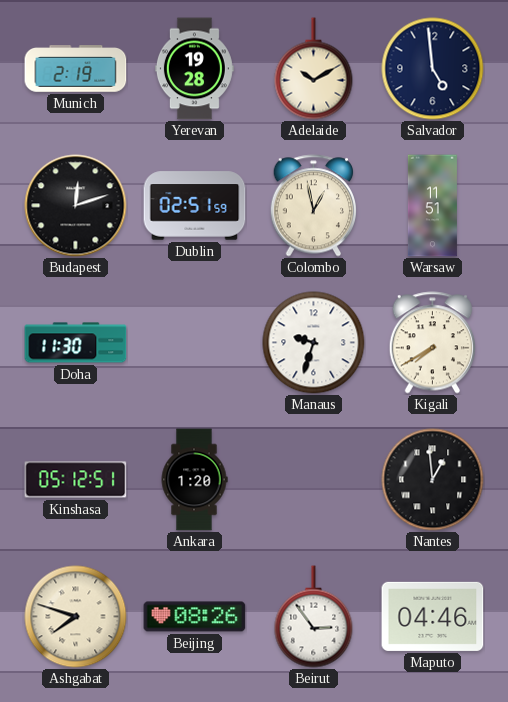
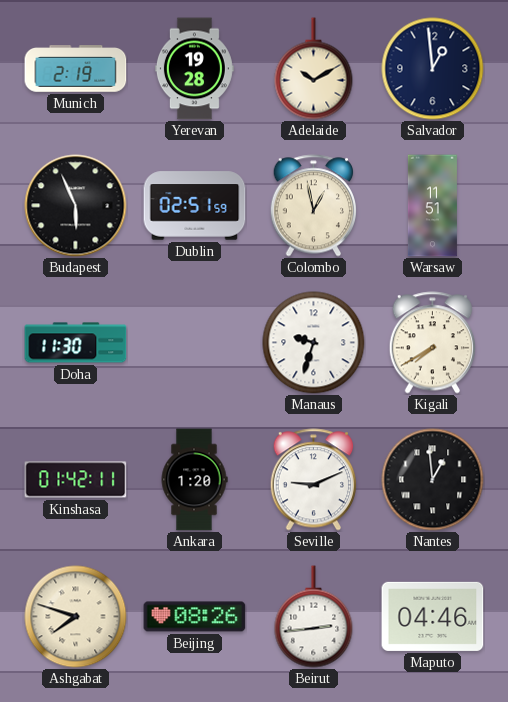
Salvador: 4:59 -> 12:59
Budapest: 12:12 -> 5:56
Kinshasa: 05:12 -> 01:42
Seville: none -> 9:11
Beirut: 2:54 -> 2:44
